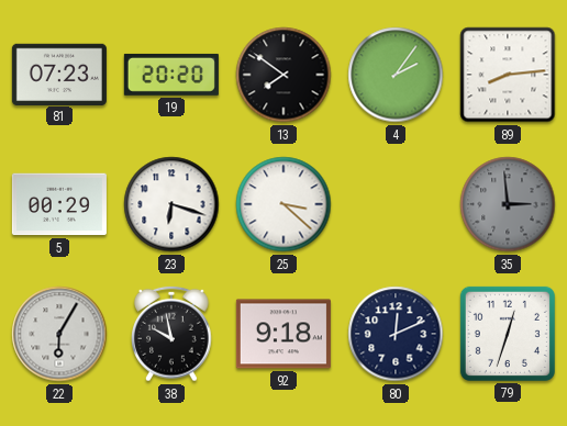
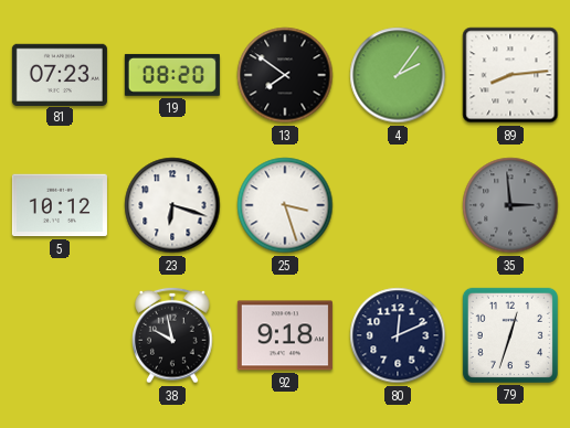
19: 20:20 -> 08:20
5: 00:29 -> 10:12
25: 3:22 -> 3:27
22: 6:05 -> none
